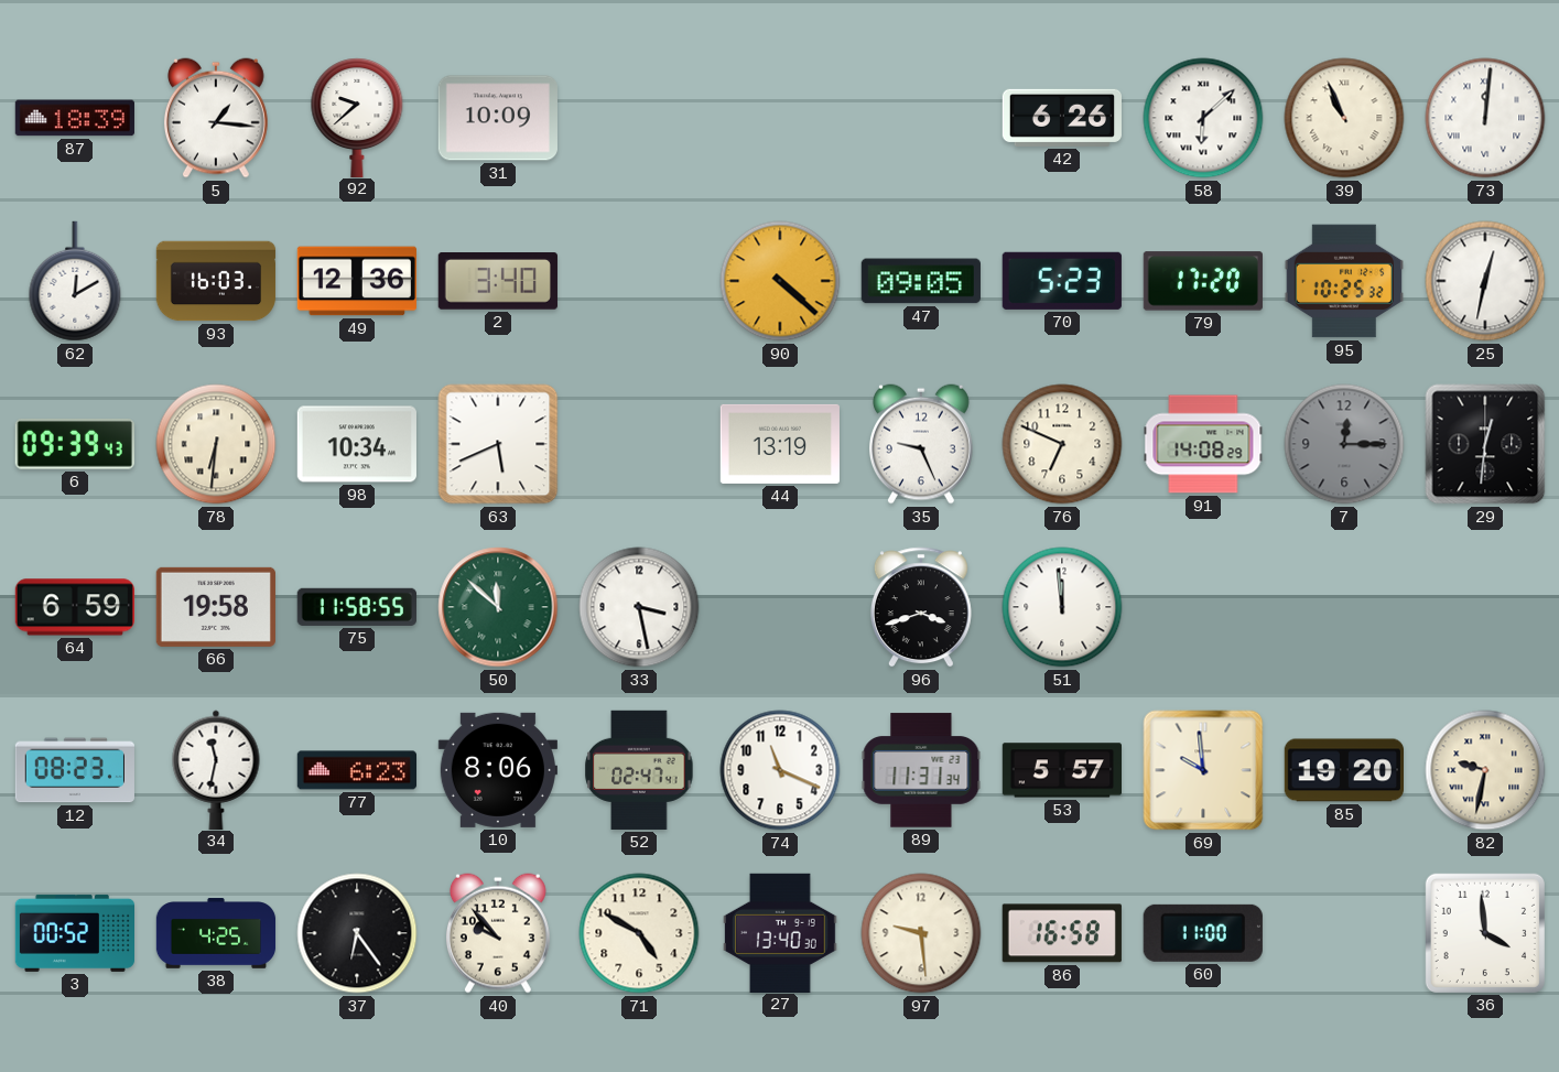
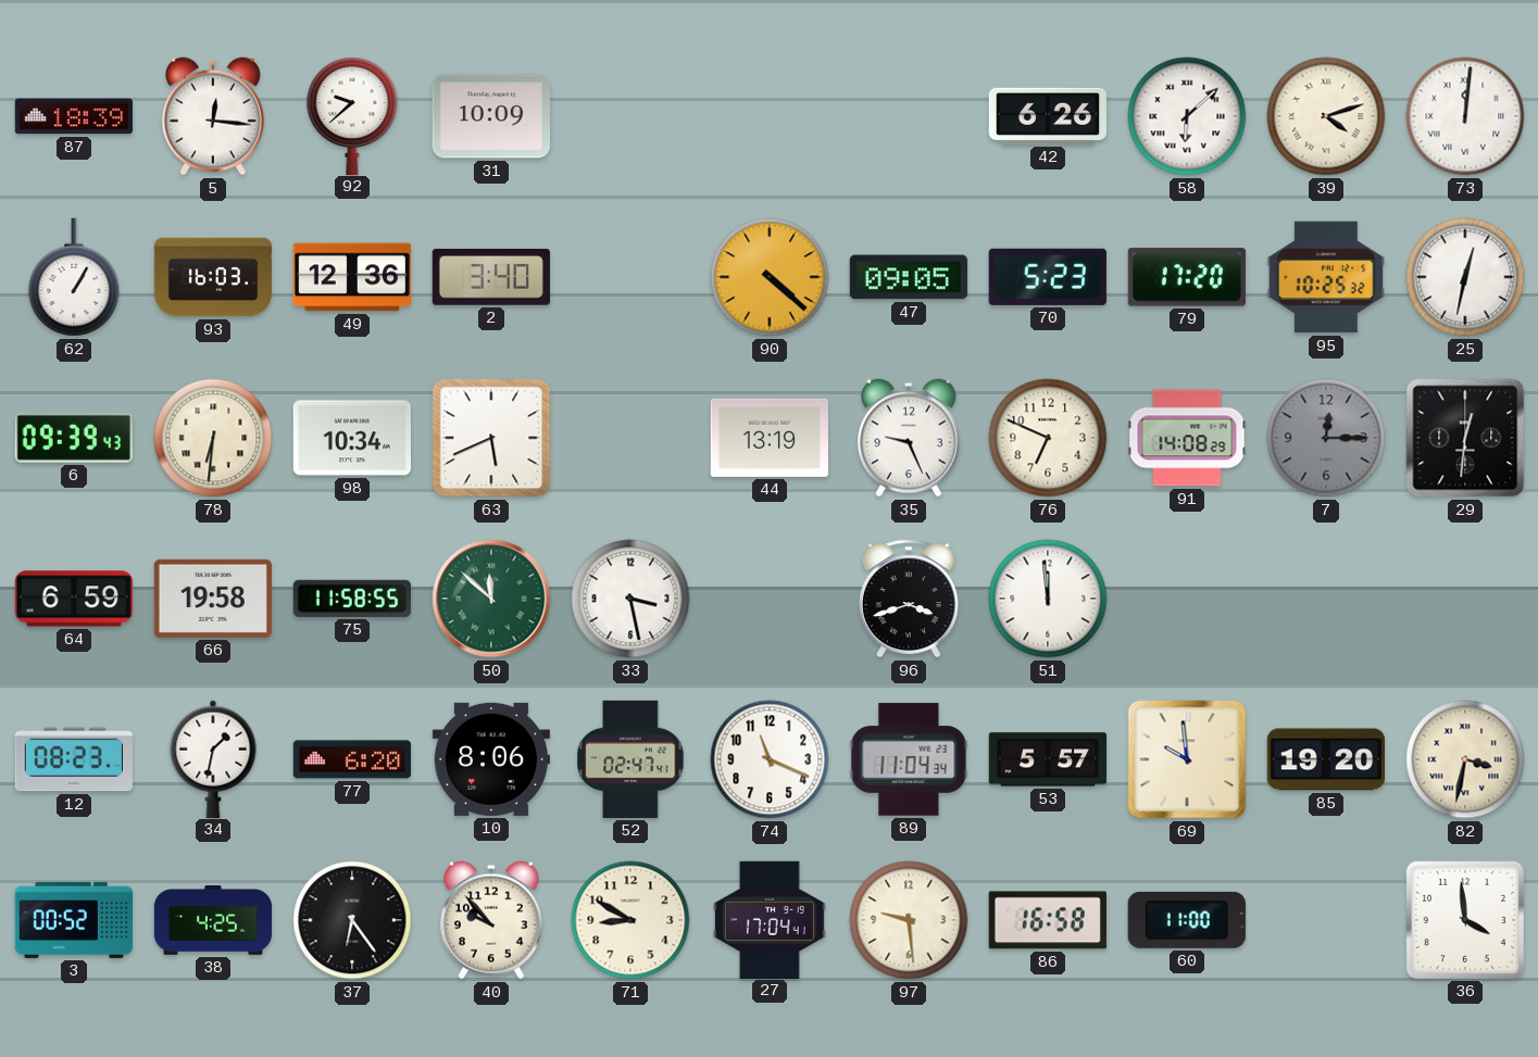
5: 1:16 -> 12:16
39: 10:56 -> 4:12
62: 12:10 -> 1:05
34: 11:32 -> 1:32
77: 6:23 -> 6:20
89: 11:31 -> 11:04
82: 9:32 -> 3:32
71: 4:50 -> 8:50
27: 13:40 -> 17:04
